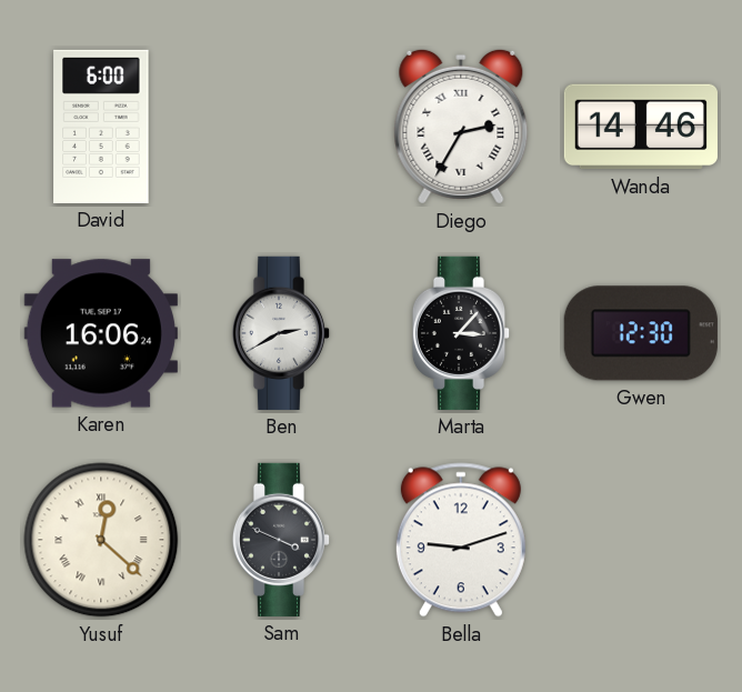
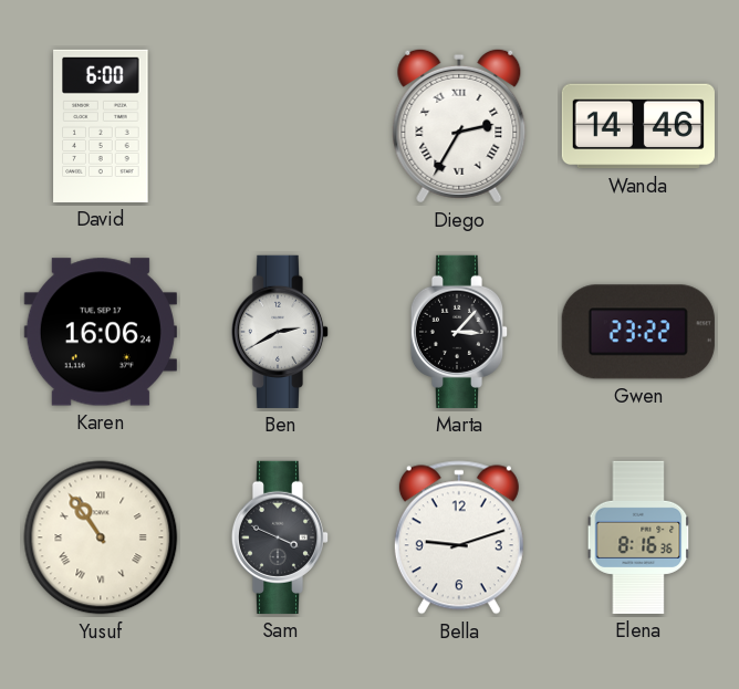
Gwen: 12:30 -> 23:22
Yusuf: 12:22 -> 10:54
Elena: none -> 8:16
